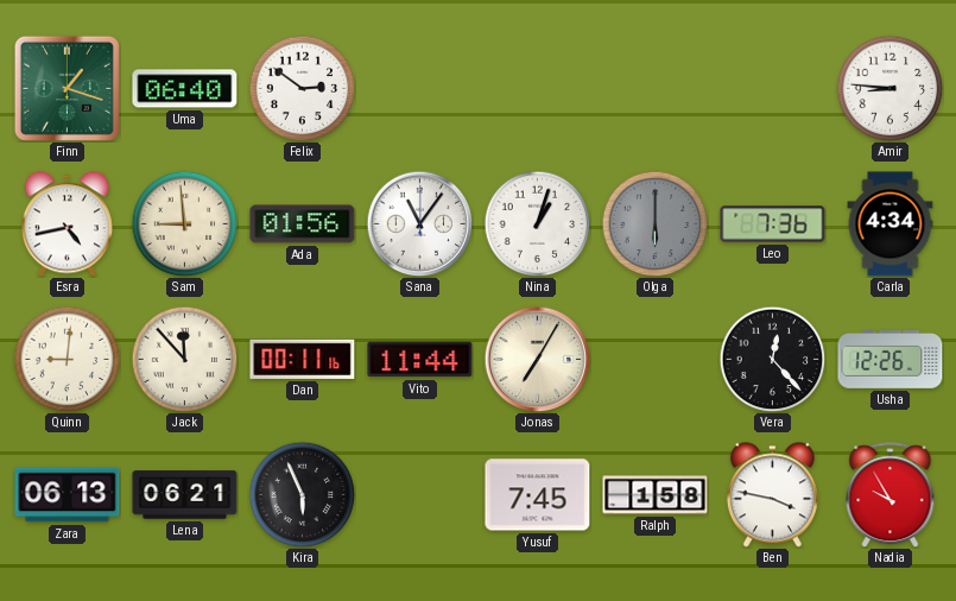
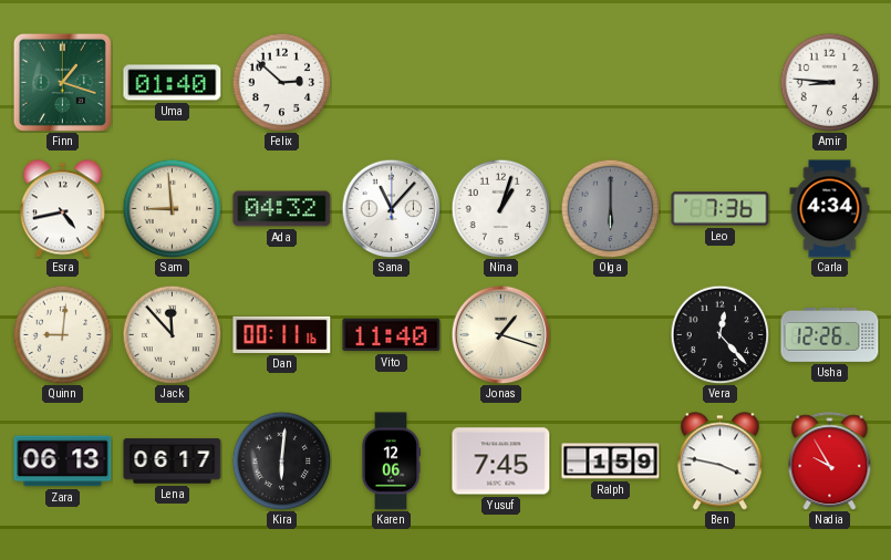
Uma: 06:40 -> 01:40
Felix: 2:51 -> 2:52
Ada: 01:56 -> 04:32
Sana: 11:06 -> 11:07
Vito: 11:44 -> 11:40
Jonas: 7:05 -> 1:18
Lena: 06:21 -> 06:17
Kira: 5:56 -> 6:01
Karen: none -> 12:06
Ralph: 1:58 -> 1:59
